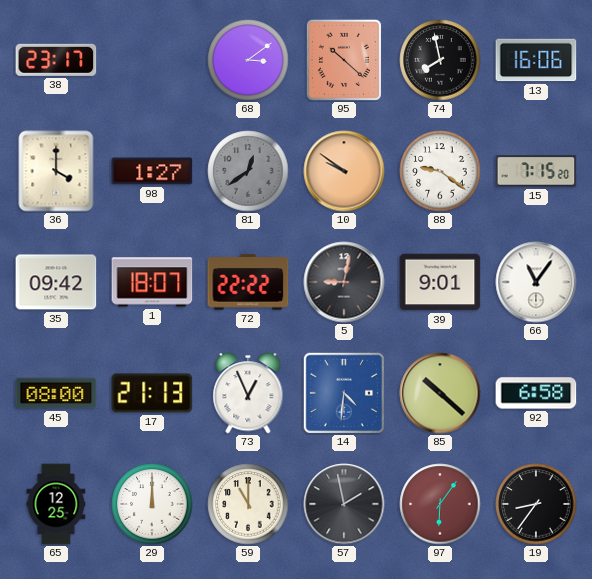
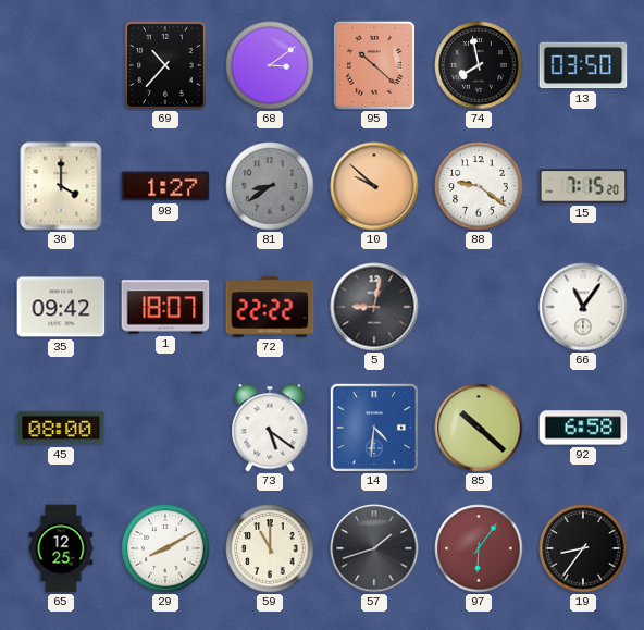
38: 23:17 -> none
69: none -> 10:37
13: 16:06 -> 03:50
81: 12:39 -> 8:39
10: 9:51 -> 9:52
39: 9:01 -> none
17: 21:13 -> none
73: 12:56 -> 5:21
29: 12:00 -> 8:10
57: 1:58 -> 1:42
